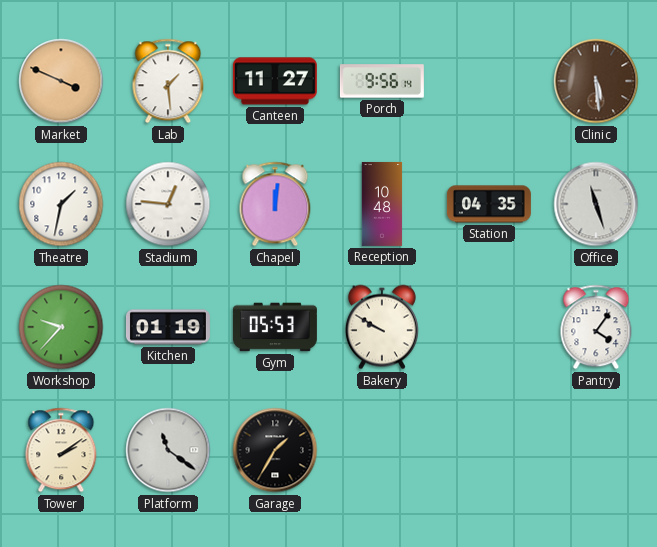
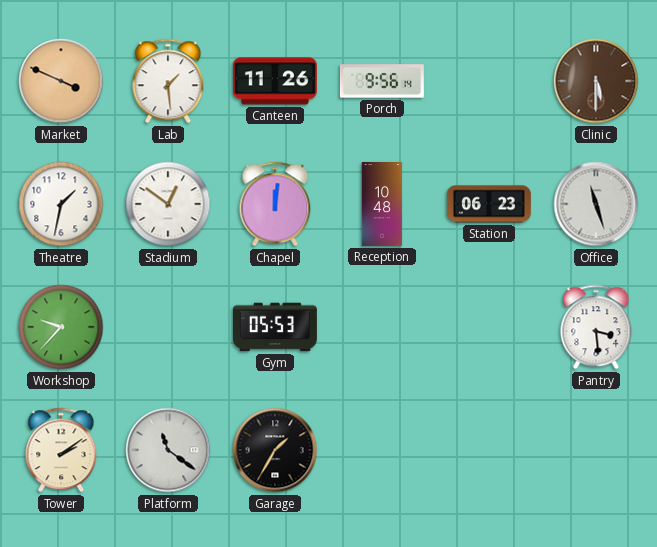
Canteen: 11:27 -> 11:26
Clinic: 5:29 -> 5:30
Stadium: 12:46 -> 12:51
Station: 04:35 -> 06:23
Kitchen: 01:19 -> none
Bakery: 9:50 -> none
Pantry: 4:06 -> 3:29
